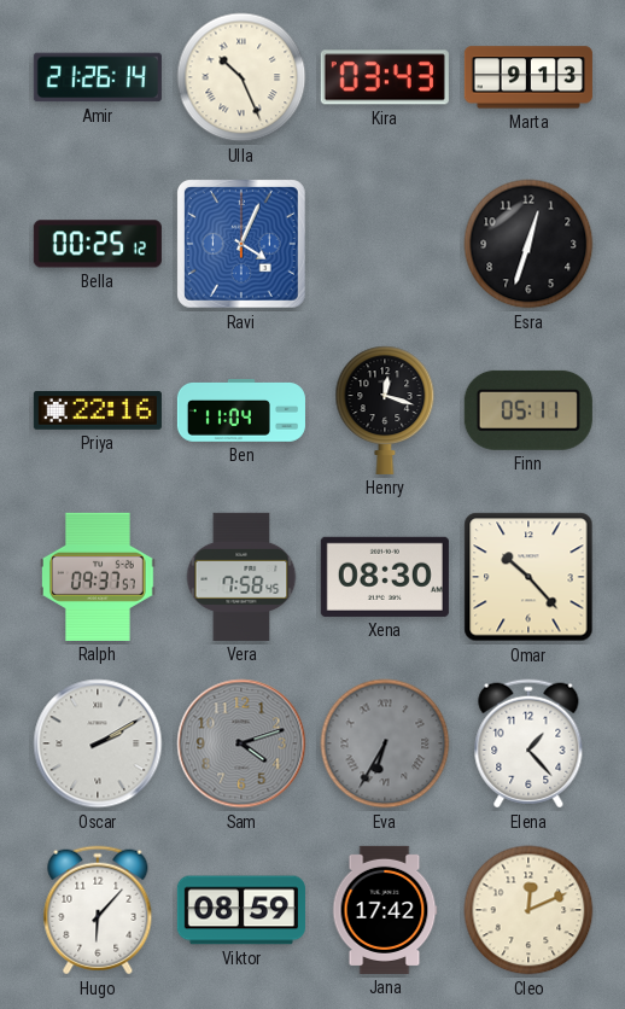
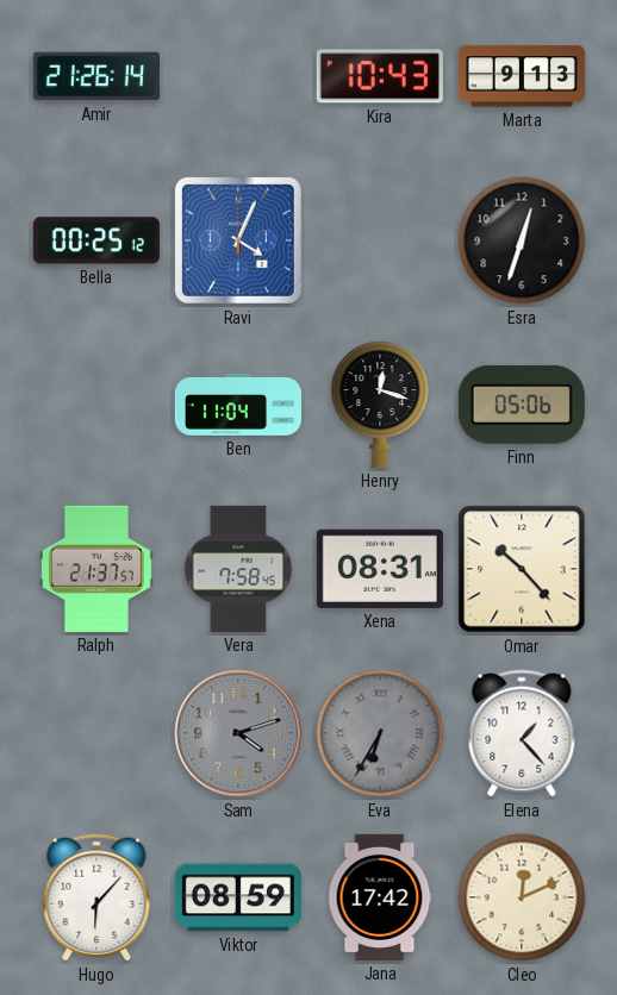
Ulla: 10:26 -> none
Kira: 03:43 -> 10:43
Priya: 22:16 -> none
Finn: 05:11 -> 05:06
Ralph: 09:37 -> 21:37
Xena: 08:30 -> 08:31
Oscar: 2:10 -> none
